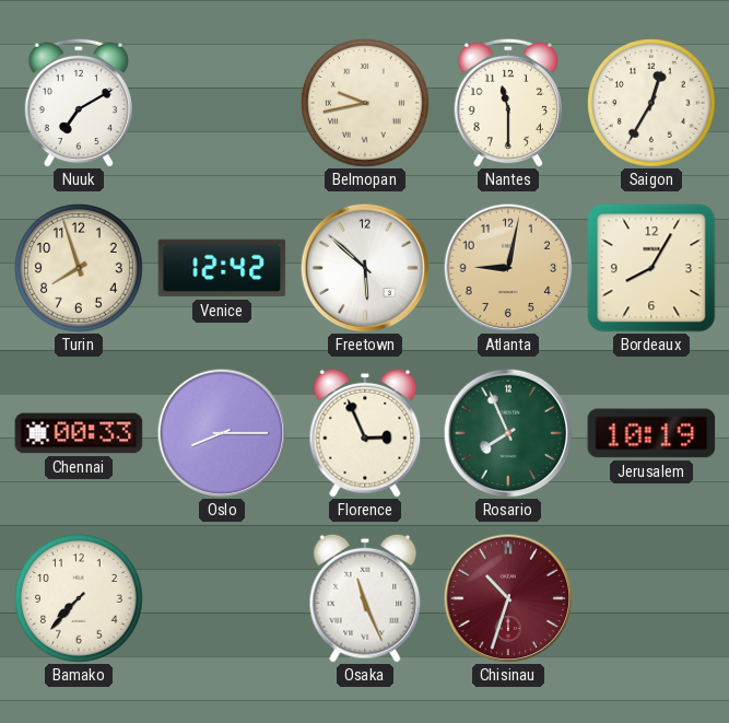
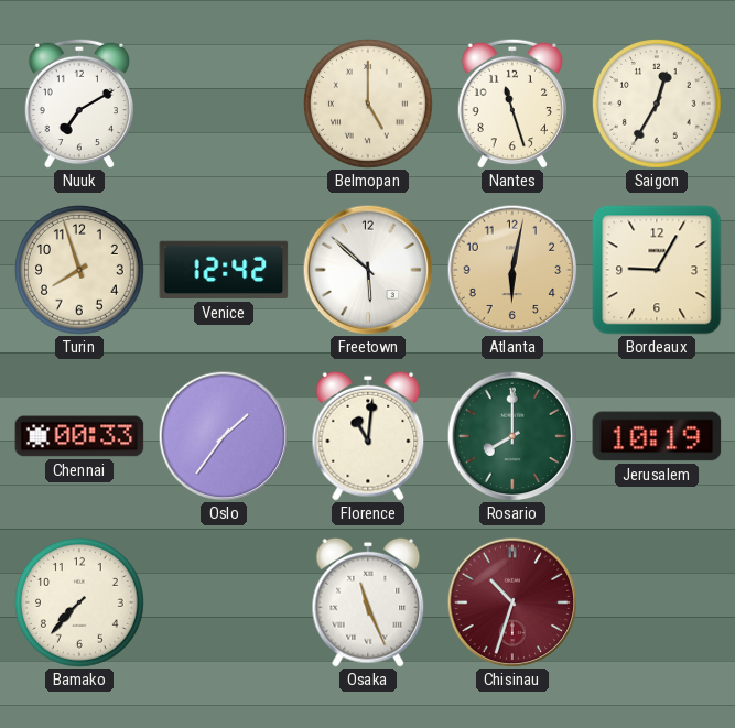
Belmopan: 9:43 -> 5:00
Nantes: 11:30 -> 11:27
Atlanta: 9:02 -> 6:02
Bordeaux: 8:05 -> 9:05
Oslo: 8:15 -> 1:36
Florence: 2:56 -> 11:01
Rosario: 7:56 -> 8:00
